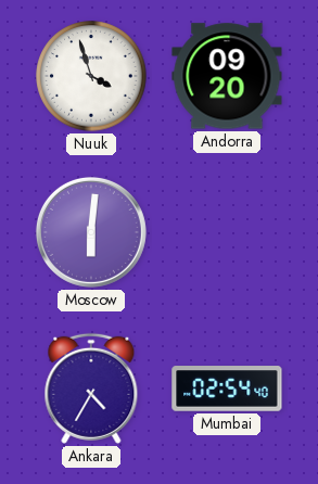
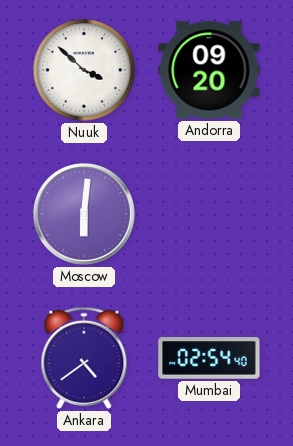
Nuuk: 3:57 -> 3:52
Ankara: 4:35 -> 4:39
